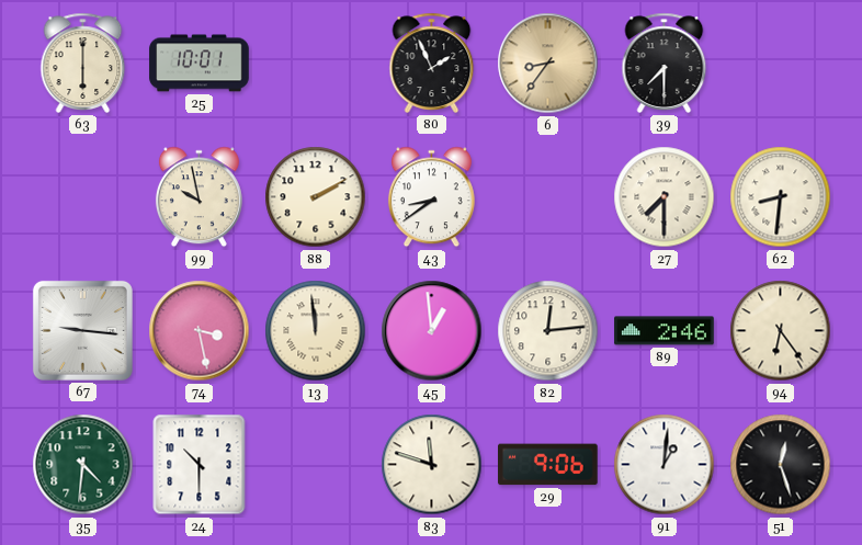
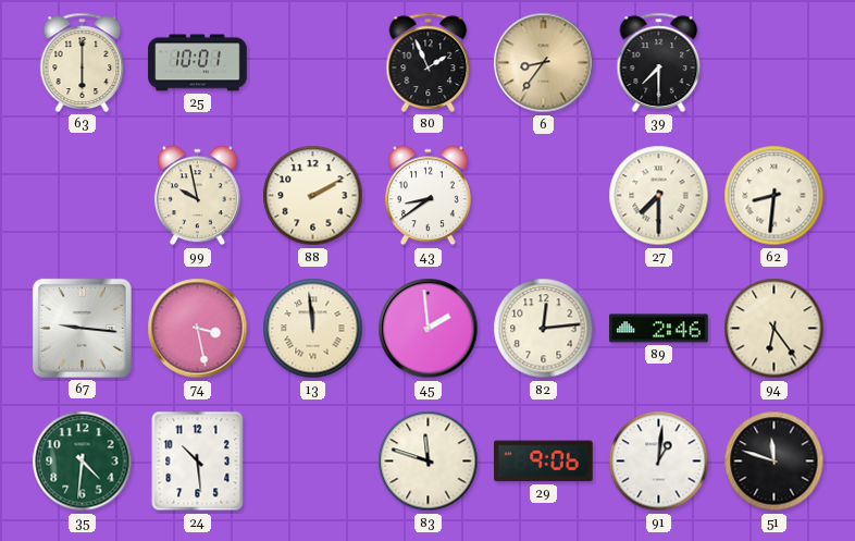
45: 12:59 -> 1:59
24: 10:30 -> 10:29
51: 12:27 -> 11:48
